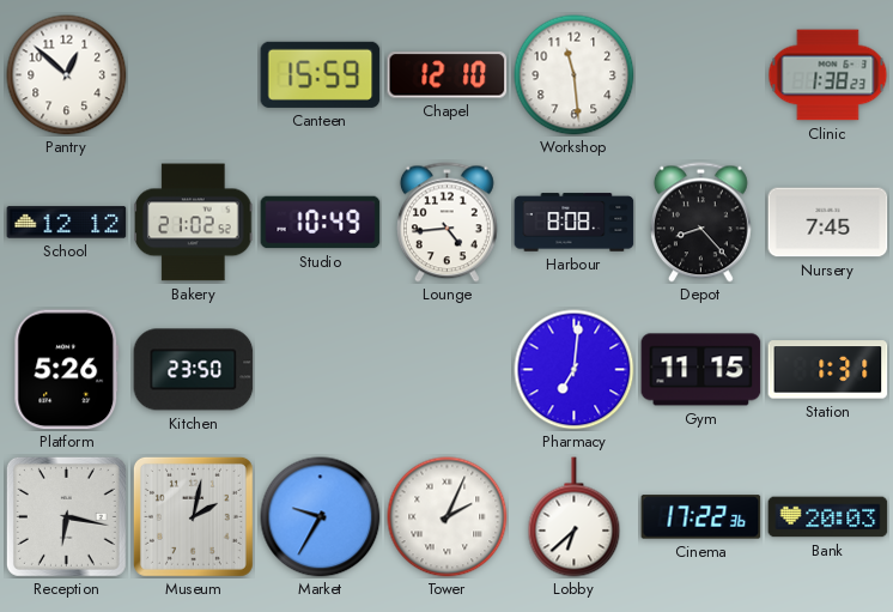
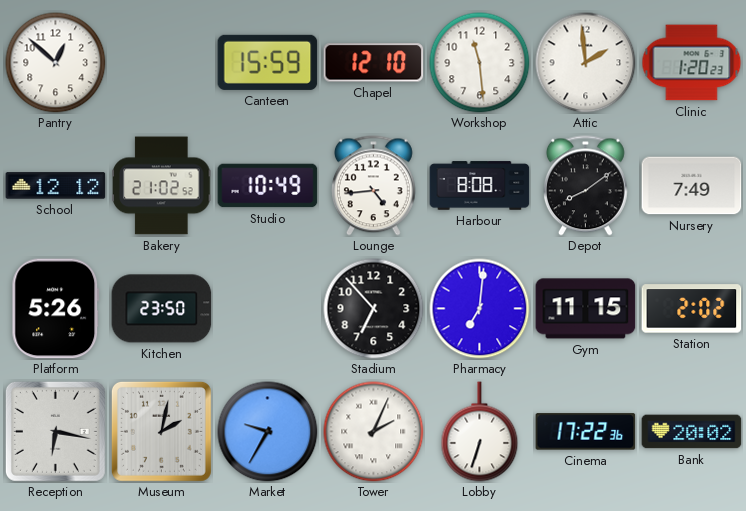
Attic: none -> 1:59
Clinic: 1:38 -> 1:20
Depot: 8:23 -> 8:09
Nursery: 7:45 -> 7:49
Stadium: none -> 6:53
Station: 1:31 -> 2:02
Lobby: 6:38 -> 6:33
Bank: 20:03 -> 20:02
